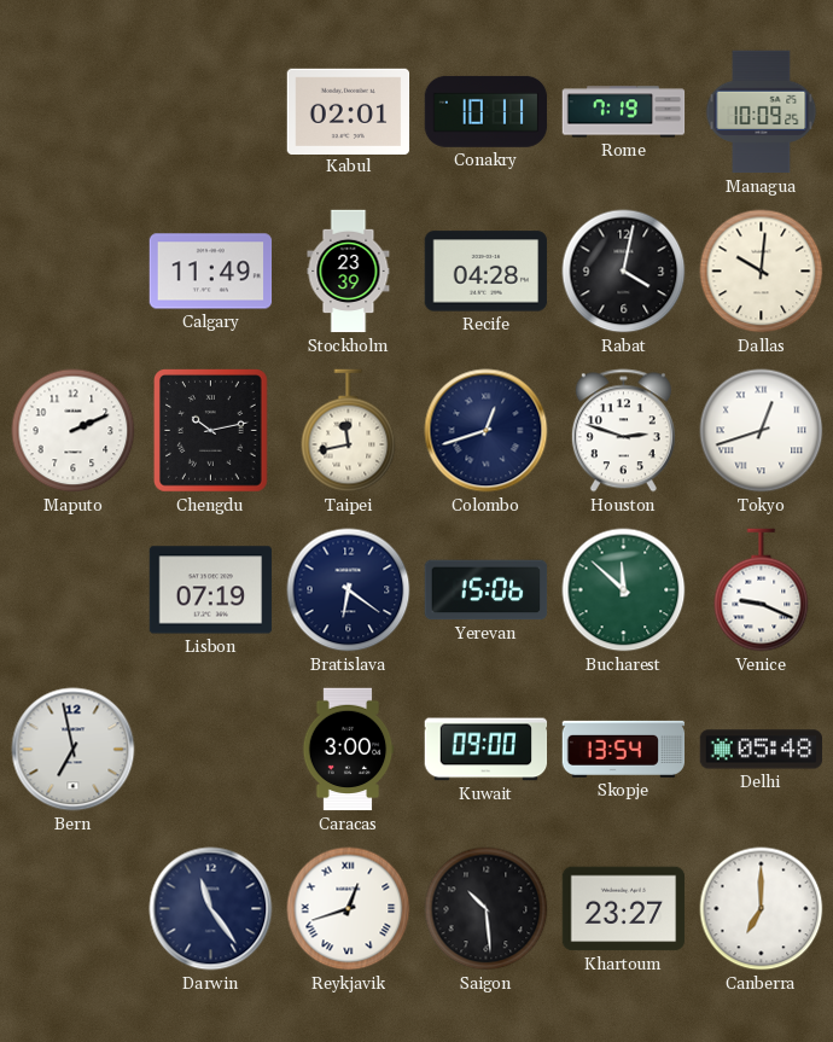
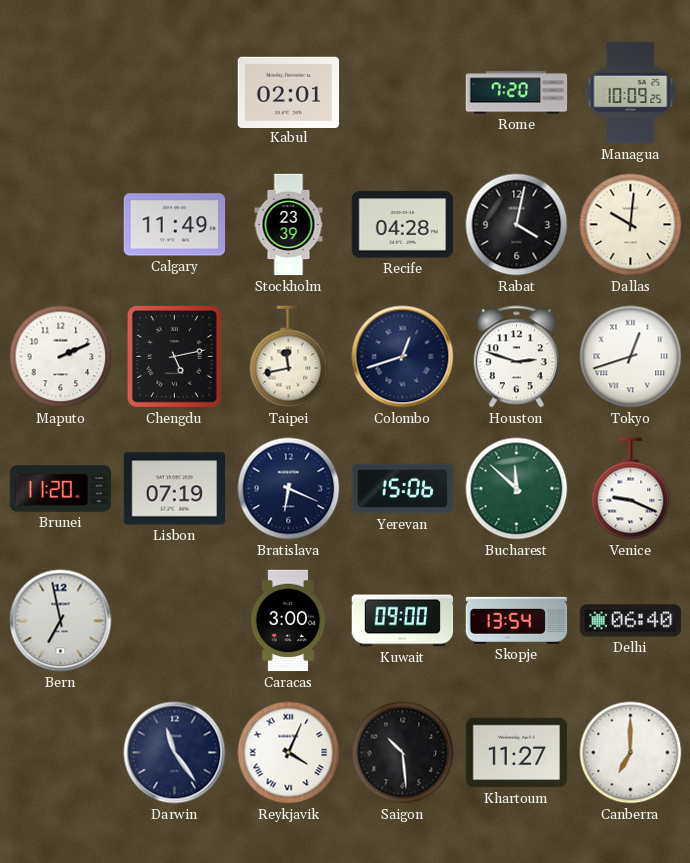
Conakry: 10:11 -> none
Rome: 7:19 -> 7:20
Chengdu: 10:13 -> 5:13
Brunei: none -> 11:20
Bratislava: 6:21 -> 6:19
Delhi: 05:48 -> 06:40
Reykjavik: 12:42 -> 4:04
Khartoum: 23:27 -> 11:27
